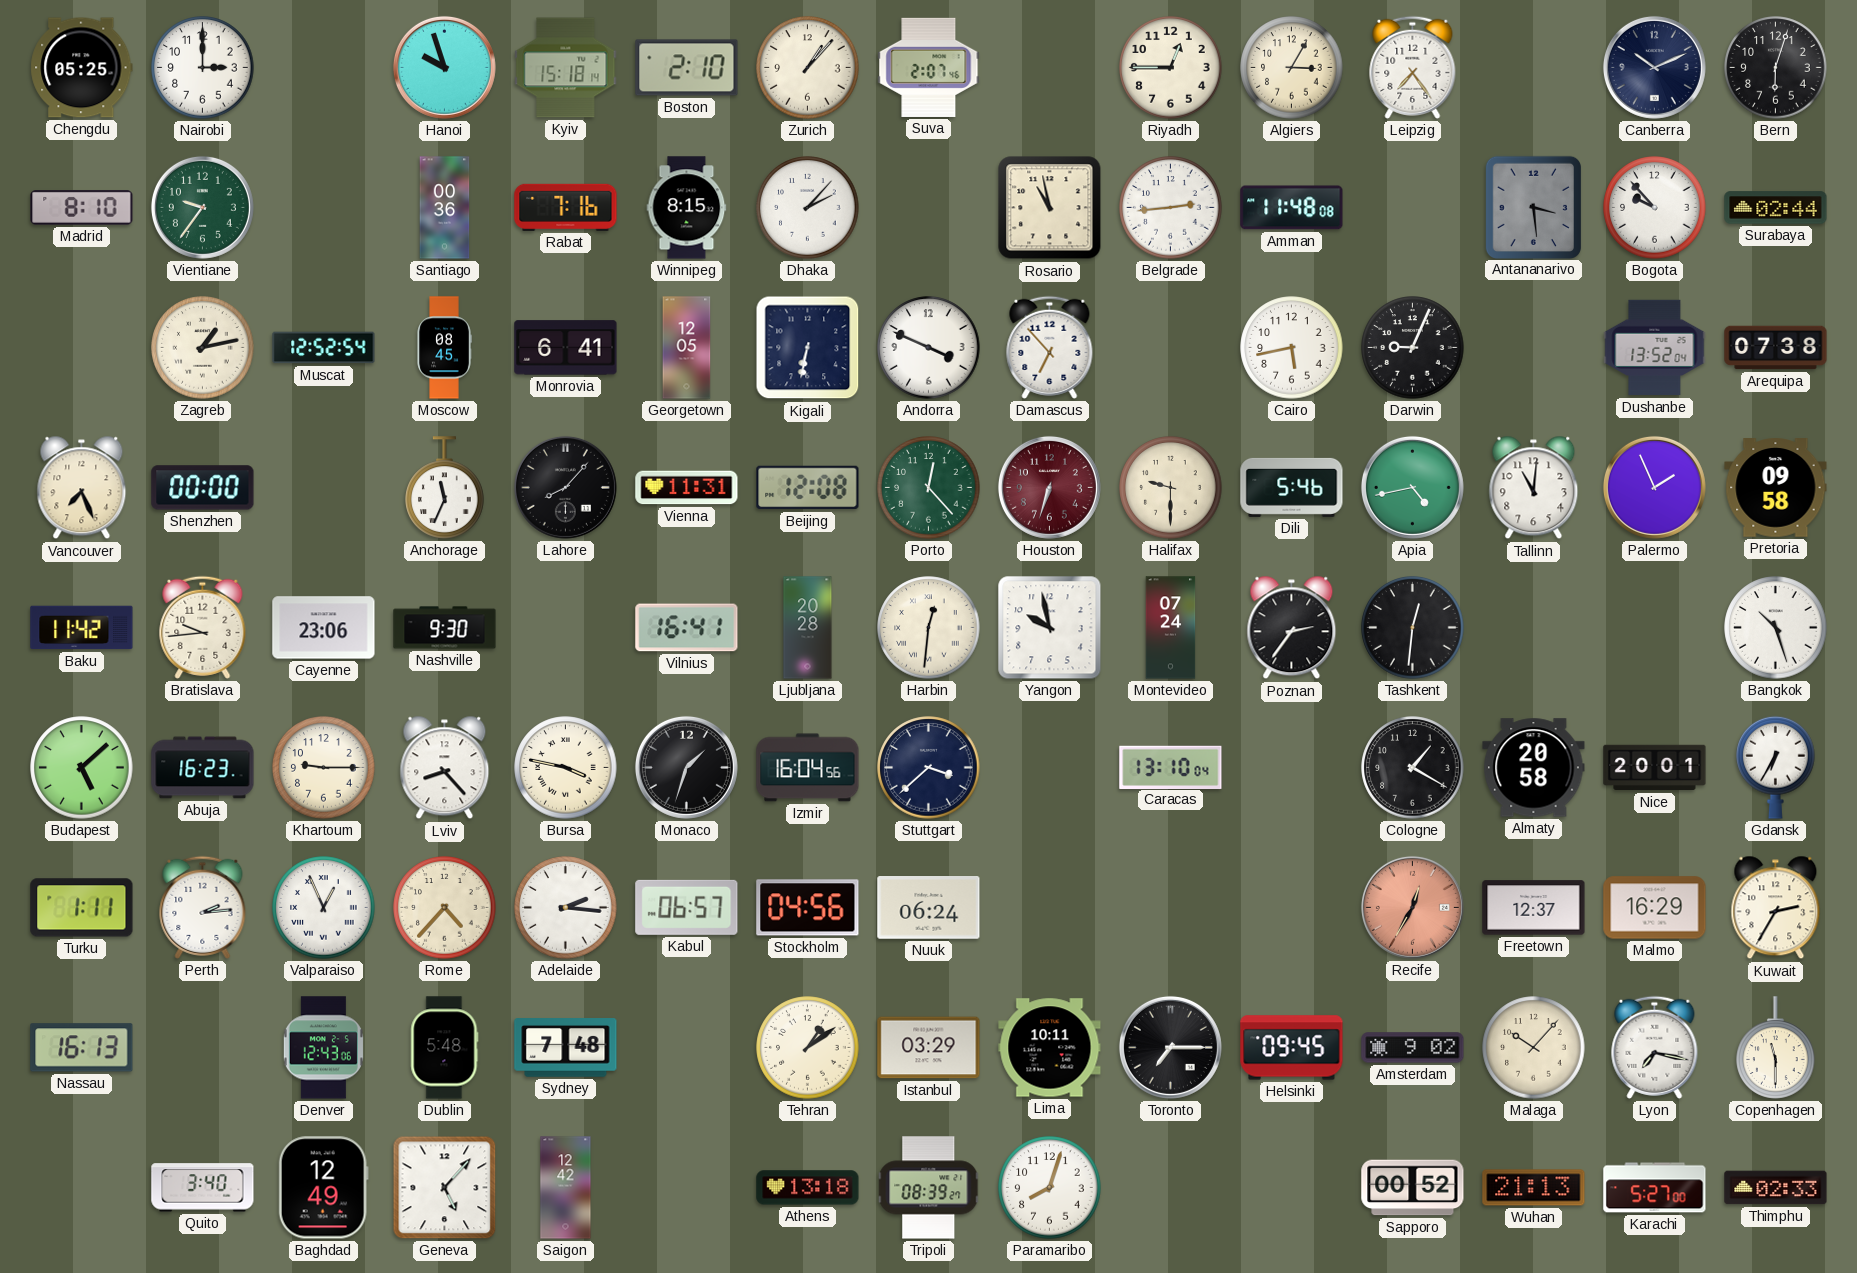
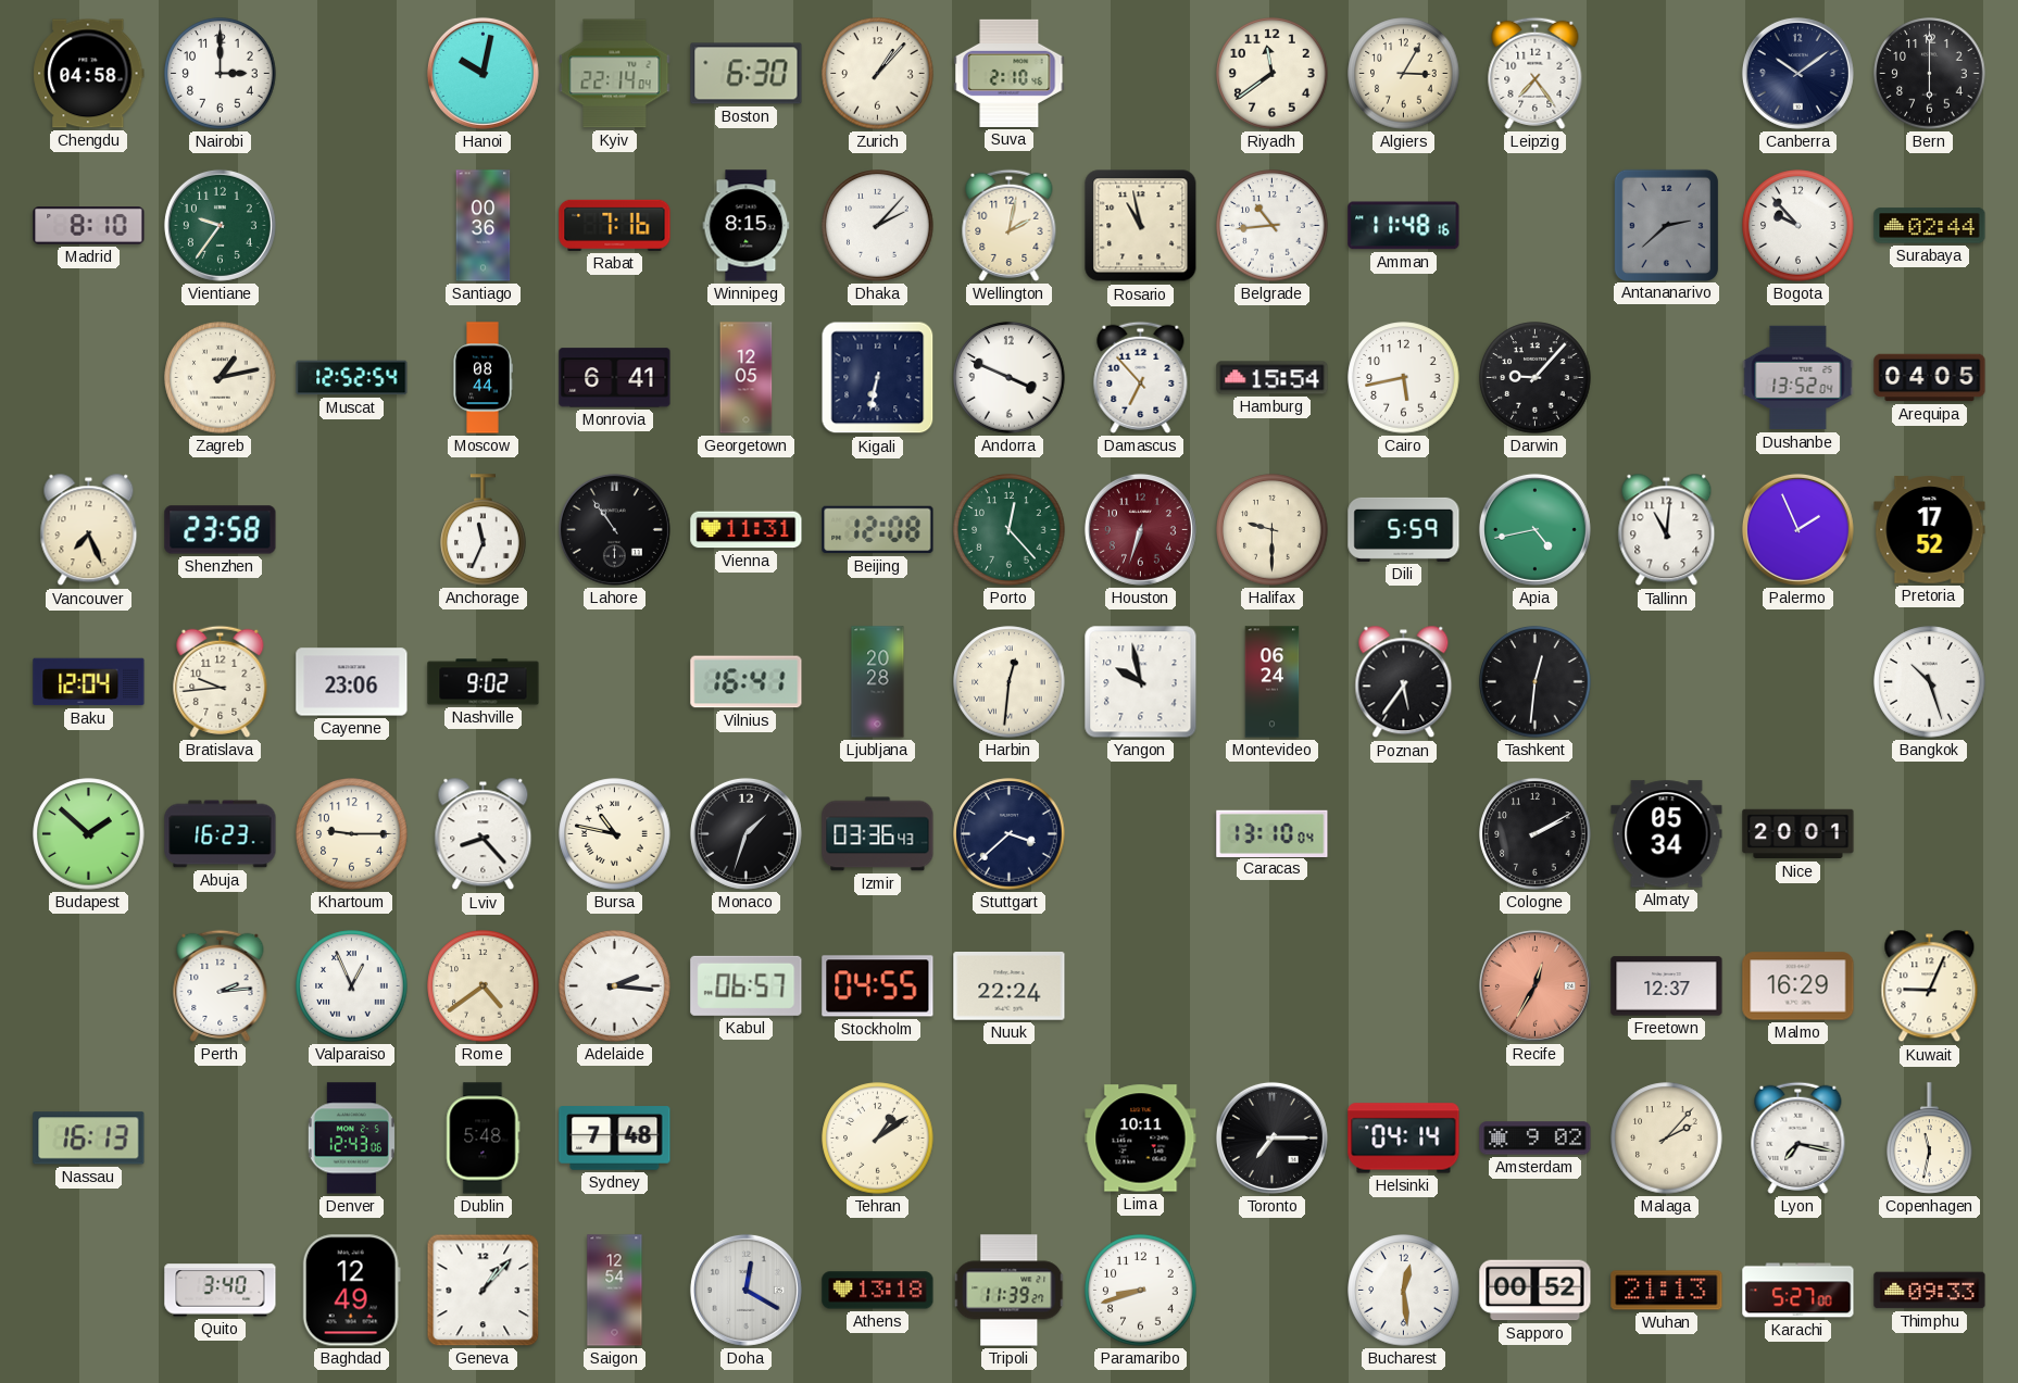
Chengdu: 05:25 -> 04:58
Hanoi: 9:57 -> 10:02
Kyiv: 15:18 -> 22:14
Boston: 2:10 -> 6:30
Suva: 2:07 -> 2:10
Riyadh: 12:45 -> 11:39
Canberra: 10:11 -> 10:09
Bern: 6:03 -> 6:00
Wellington: none -> 2:02
Belgrade: 2:44 -> 10:44
Amman: 11:48:08 -> 11:48:16
Antananarivo: 3:29 -> 2:38
Moscow: 08:45 -> 08:44
Hamburg: none -> 15:54
Darwin: 9:04 -> 9:07
Arequipa: 07:38 -> 04:05
Shenzhen: 00:00 -> 23:58
Lahore: 8:07 -> 10:54
Dili: 5:46 -> 5:59
Pretoria: 09:58 -> 17:52
Baku: 11:42 -> 12:04
Nashville: 9:30 -> 9:02
Montevideo: 07:24 -> 06:24
Poznan: 2:36 -> 5:36
Budapest: 5:08 -> 1:52
Bursa: 3:47 -> 10:47
Izmir: 16:04 -> 03:36
Cologne: 1:20 -> 2:10
Almaty: 20:58 -> 05:34
Gdansk: 6:35 -> none
Turku: 1:11 -> none
Rome: 4:37 -> 4:39
Stockholm: 04:56 -> 04:55
Nuuk: 06:24 -> 22:24
Kuwait: 2:35 -> 9:04
Istanbul: 03:29 -> none
Helsinki: 09:45 -> 04:14
Malaga: 10:07 -> 2:07
Copenhagen: 11:30 -> 11:32
Geneva: 5:07 -> 1:07
Saigon: 12:42 -> 12:54
Doha: none -> 12:20
Tripoli: 08:39 -> 11:39
Paramaribo: 8:03 -> 8:42
Bucharest: none -> 12:29
Thimphu: 02:33 -> 09:33
